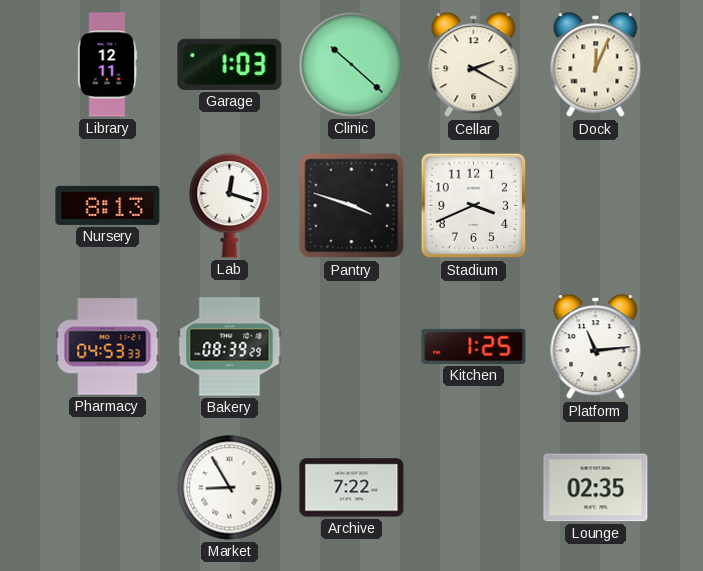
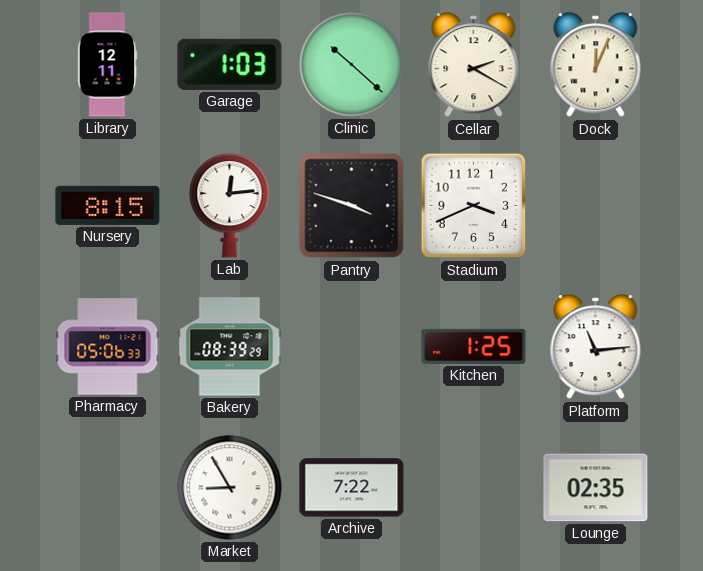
Nursery: 8:13 -> 8:15
Lab: 12:18 -> 12:14
Pharmacy: 04:53 -> 05:06
